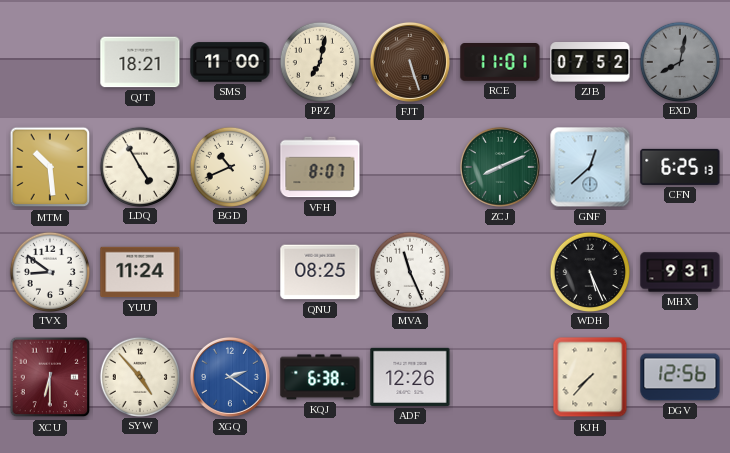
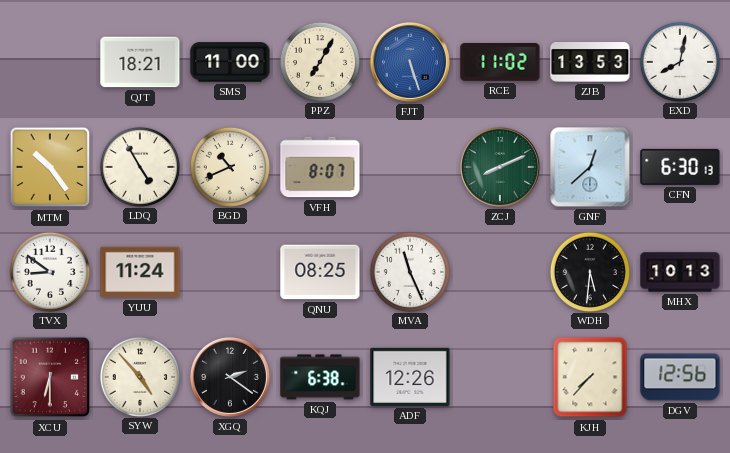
PPZ: 7:02 -> 7:05
FJT dial: brown -> blue
RCE: 11:01 -> 11:02
ZJB: 07:52 -> 13:53
EXD dial: grey -> white
MTM: 10:29 -> 10:24
CFN: 6:25 -> 6:30
WDH: 5:26 -> 5:31
MHX: 9:31 -> 10:13
XGQ dial: blue -> black
